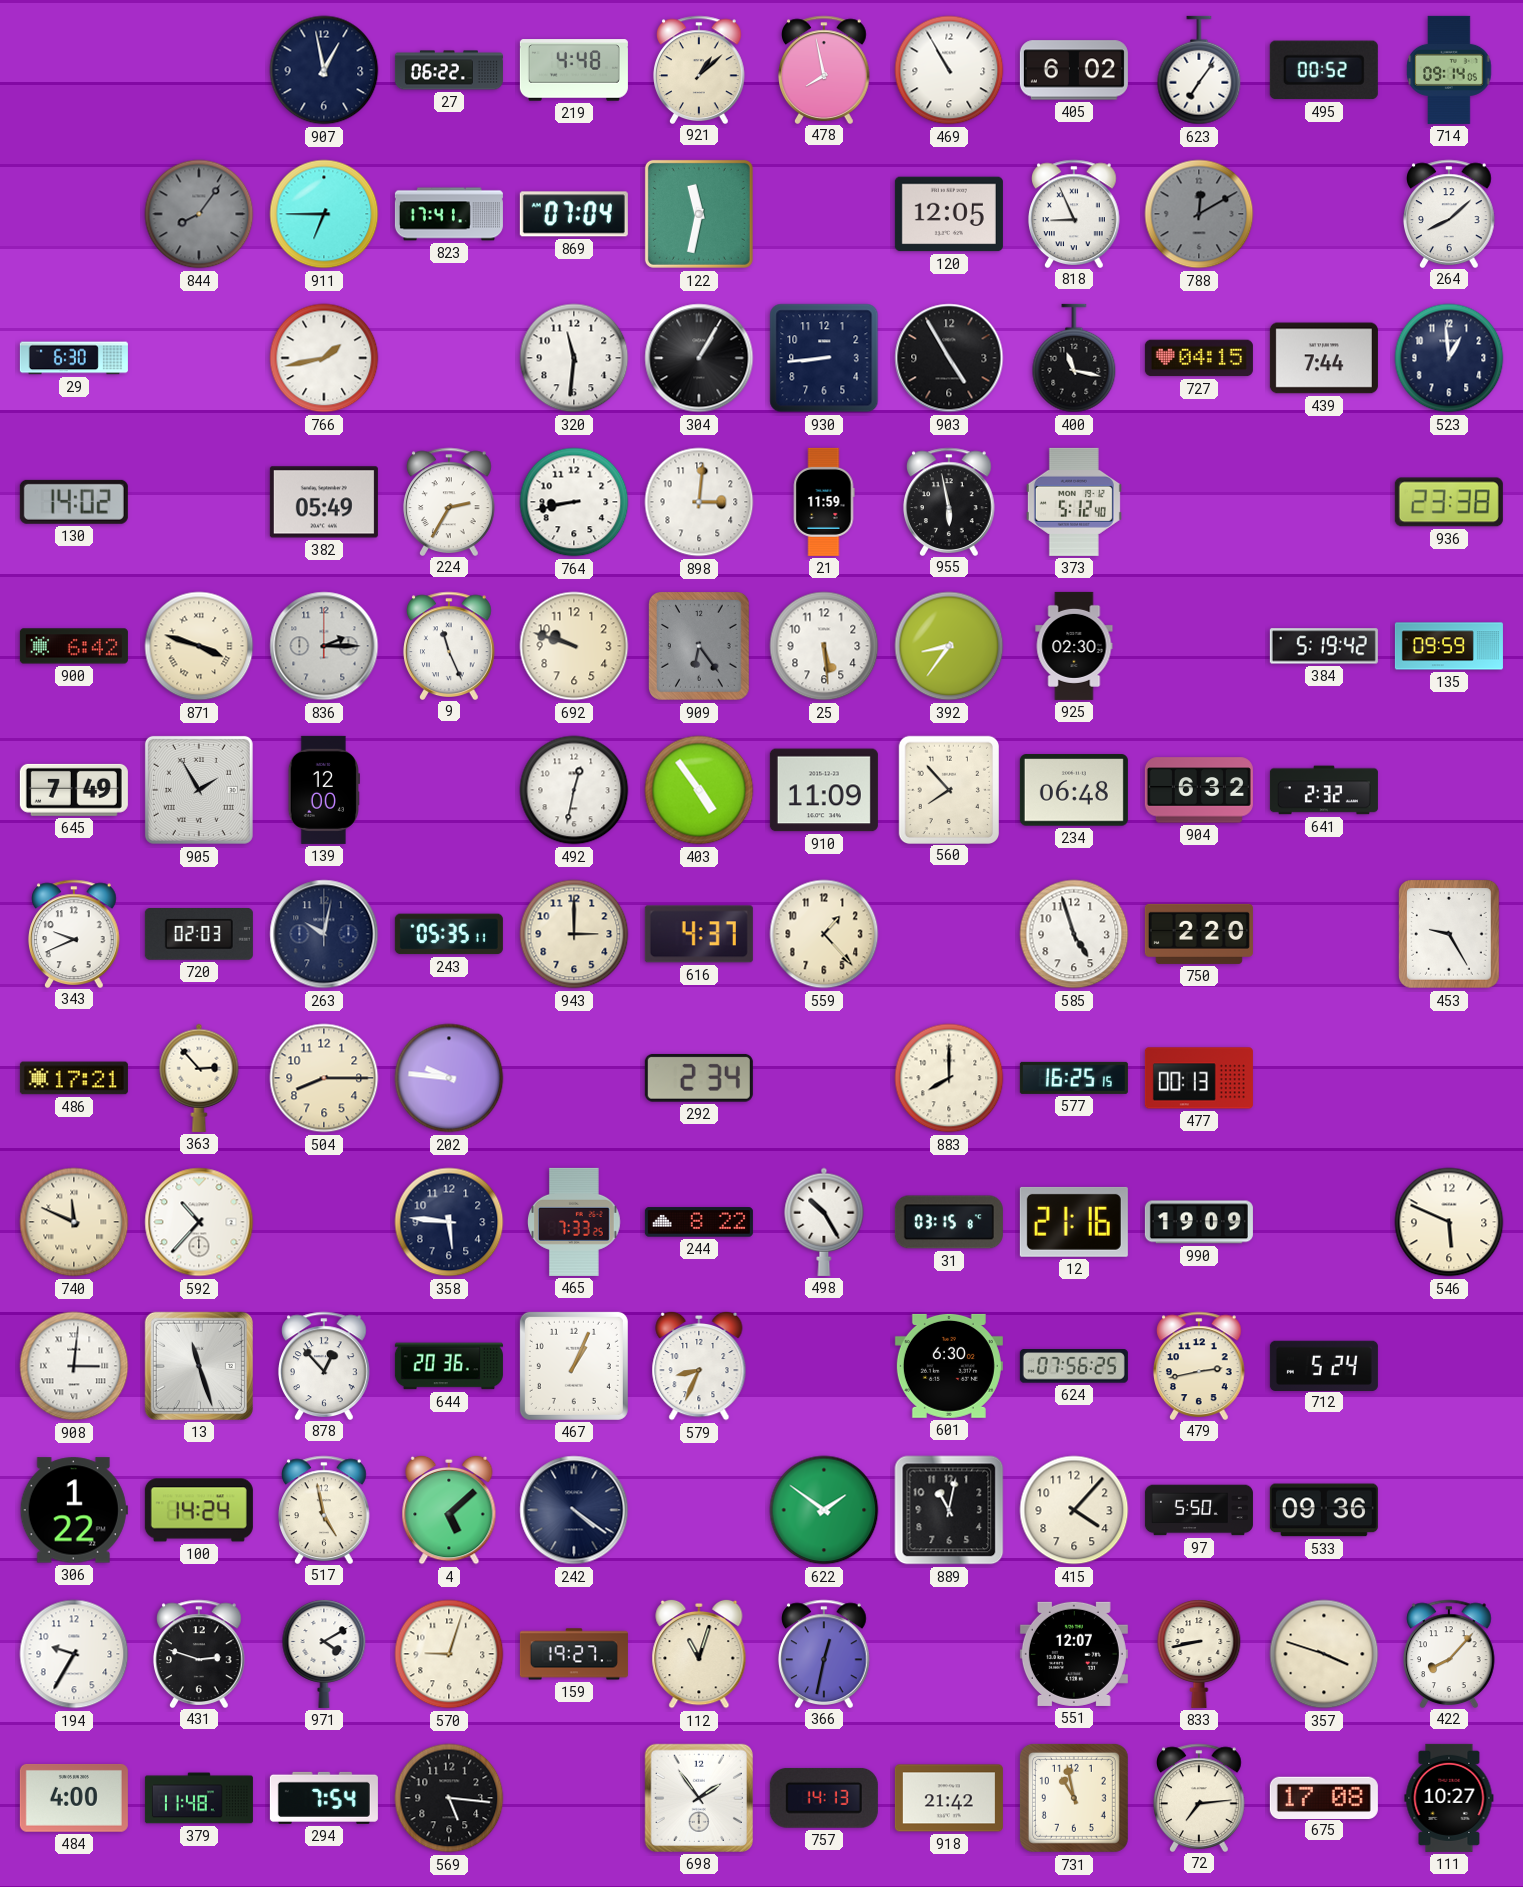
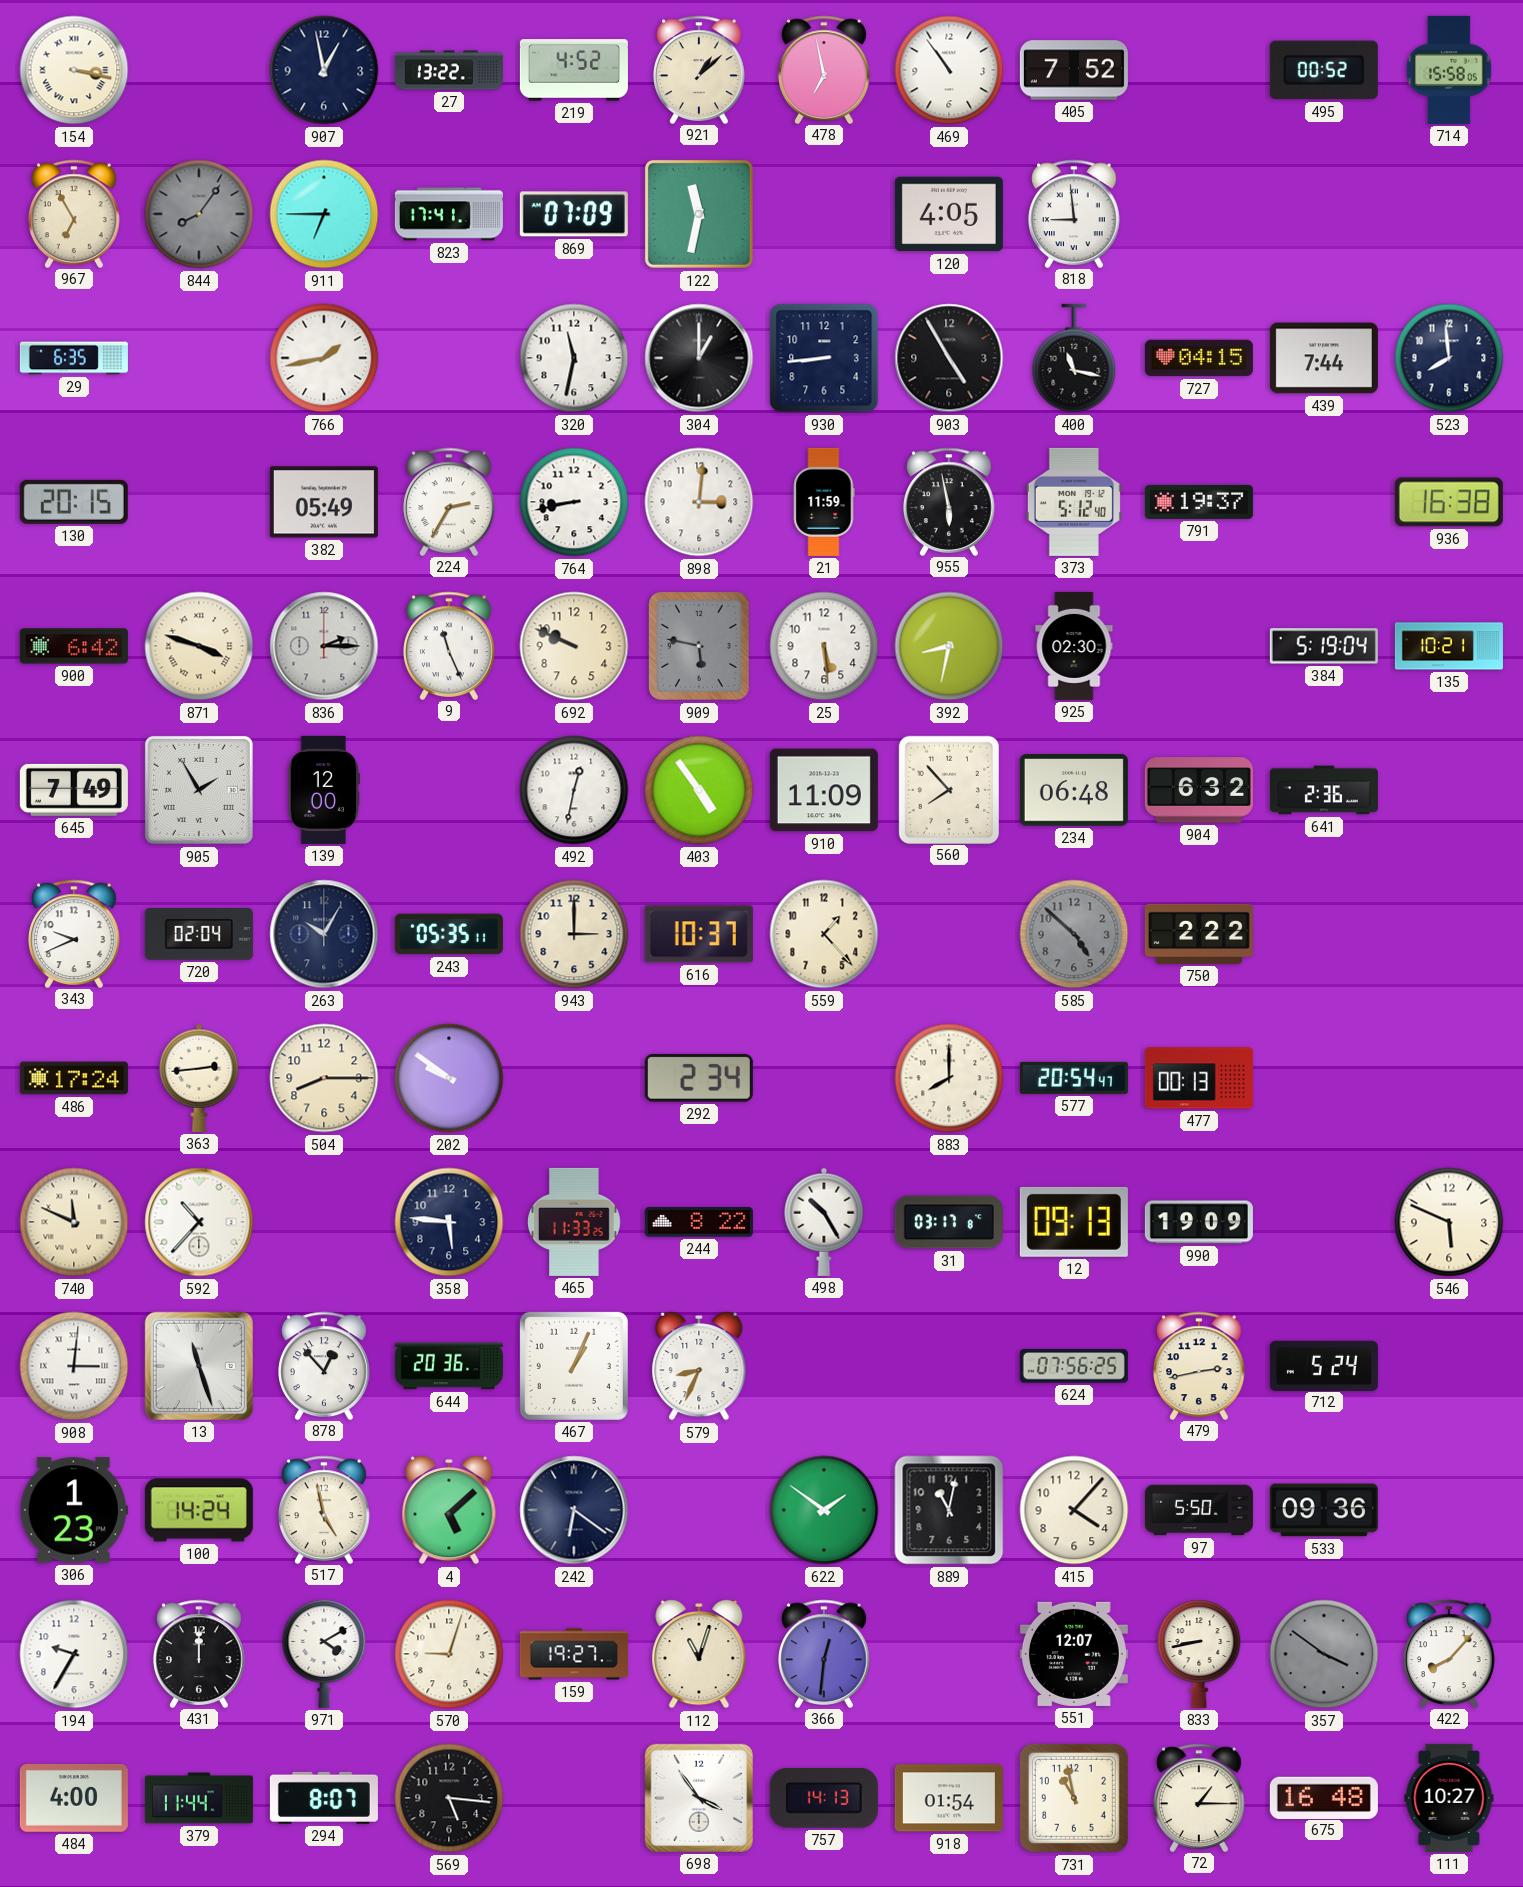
154: none -> 3:17
27: 06:22 -> 13:22
219: 4:48 -> 4:52
478: 7:58 -> 6:58
469: 10:55 -> 10:54
405: 6:02 -> 7:52
623: 7:06 -> none
714: 09:14 -> 15:58
967: none -> 6:55
869: 07:04 -> 07:09
120: 12:05 -> 4:05
818: 8:56 -> 8:59
788: 12:10 -> none
264: 8:08 -> none
29: 6:30 -> 6:35
320: 11:31 -> 11:32
304: 1:05 -> 1:00
523: 12:59 -> 7:59
130: 14:02 -> 20:15
791: none -> 19:37
936: 23:38 -> 16:38
692: 9:48 -> 9:49
909: 6:24 -> 5:47
392: 8:36 -> 8:32
384: 5:19:42 -> 5:19:04
135: 09:59 -> 10:21
641: 2:32 -> 2:36
720: 02:03 -> 02:04
263: 10:02 -> 10:05
616: 4:37 -> 10:37
585: 4:57 -> 4:52
585 dial: white -> grey
750: 2:20 -> 2:22
453: 9:25 -> none
486: 17:21 -> 17:24
363: 2:53 -> 2:44
202: 9:46 -> 9:51
577: 16:25 -> 20:54
465: 7:33 -> 11:33
31: 03:15 -> 03:17
12: 21:16 -> 09:13
601: 6:30 -> none
306: 1:22 -> 1:23
242: 4:21 -> 6:21
431: 2:48 -> 12:00
366: 12:32 -> 12:31
357: 3:48 -> 3:51
357 dial: cream -> grey
379: 11:48 -> 11:44
294: 7:54 -> 8:07
698: 1:54 -> 3:54
918: 21:42 -> 01:54
72: 7:14 -> 1:15
675: 17:08 -> 16:48
